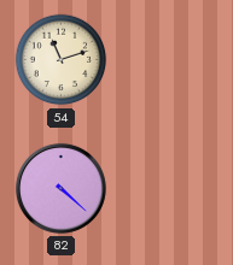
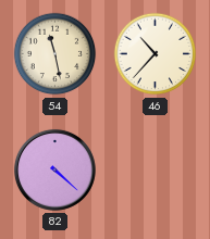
54: 11:12 -> 11:28
46: none -> 10:37
